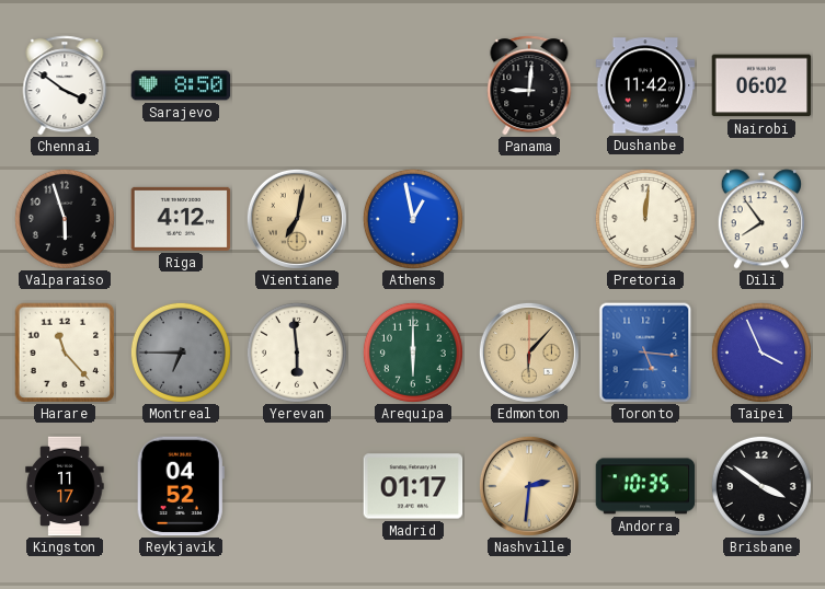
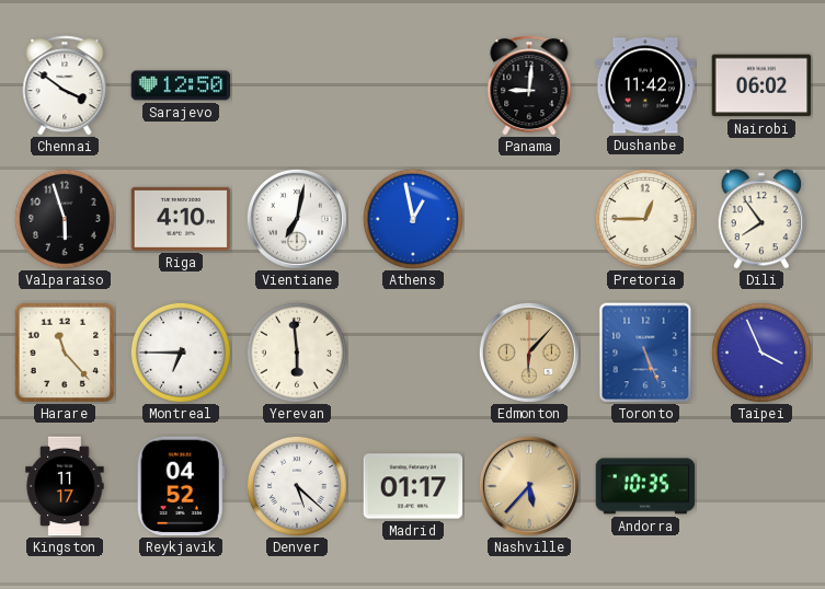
Sarajevo: 8:50 -> 12:50
Riga: 4:12 -> 4:10
Vientiane dial: champagne -> white
Pretoria: 12:01 -> 12:45
Montreal dial: grey -> white
Arequipa: 6:00 -> none
Toronto: 5:16 -> 5:26
Denver: none -> 5:22
Nashville: 2:31 -> 5:37
Brisbane: 3:51 -> none
